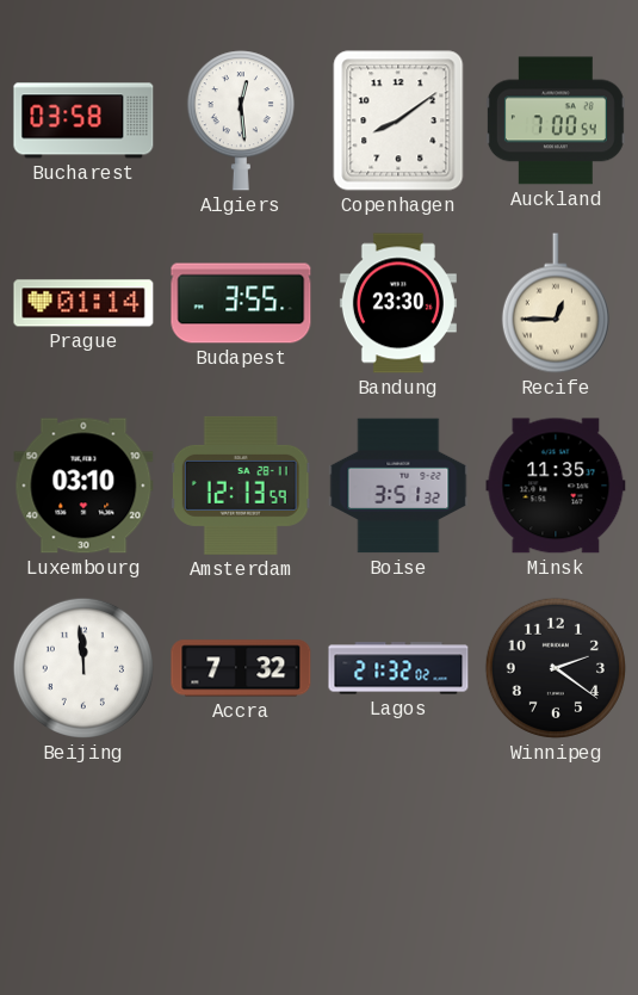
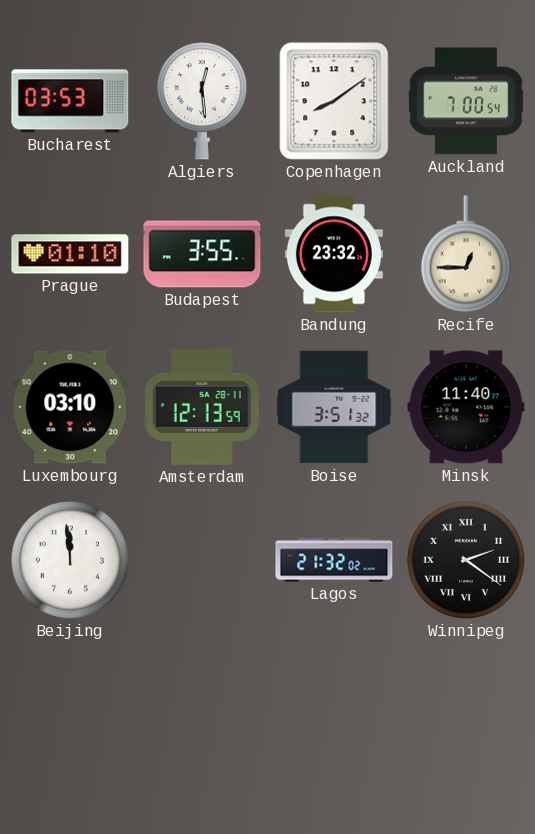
Bucharest: 03:58 -> 03:53
Prague: 01:14 -> 01:10
Bandung: 23:30 -> 23:32
Minsk: 11:35 -> 11:40
Accra: 7:32 -> none
Winnipeg numerals: Arabic -> Roman
